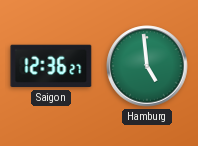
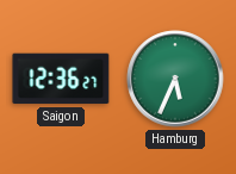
Hamburg: 4:59 -> 5:34
